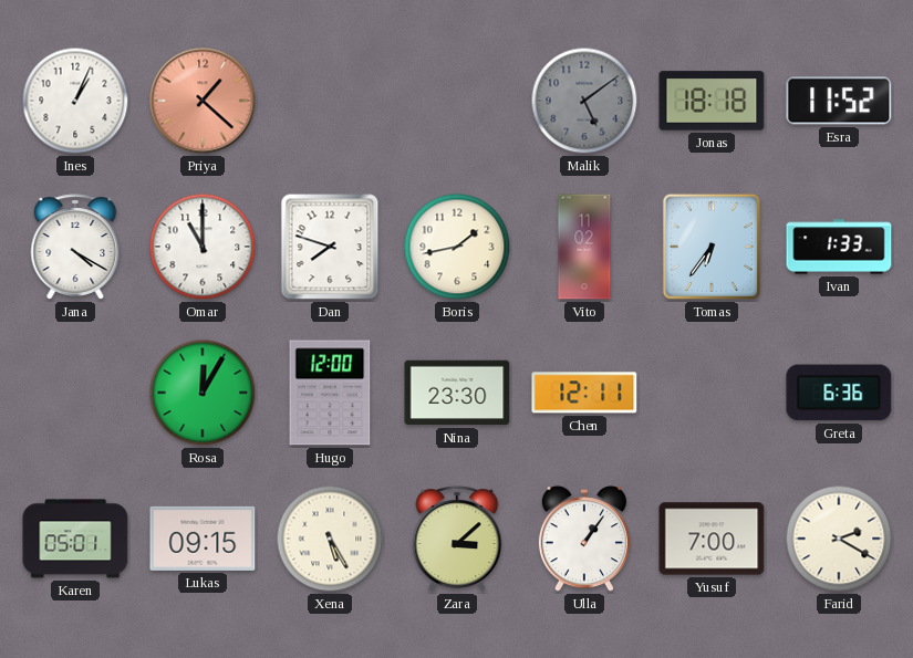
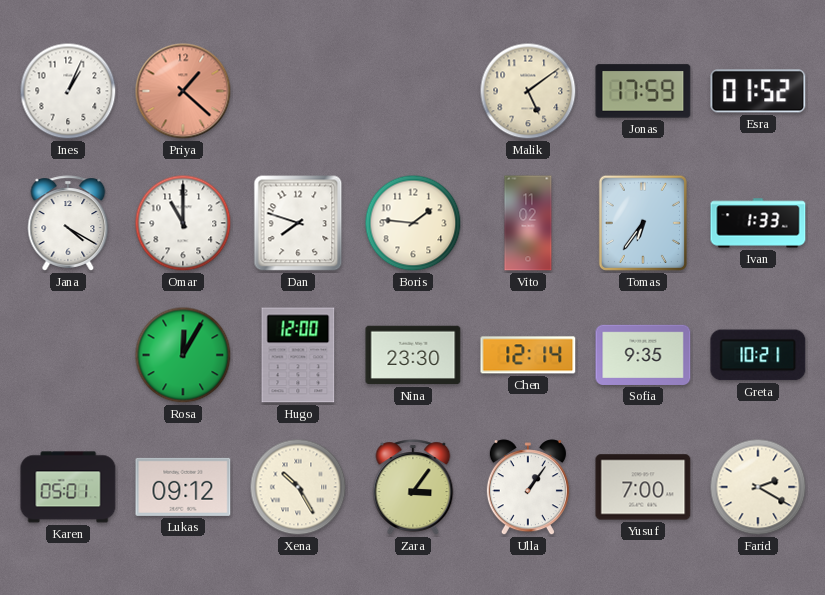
Malik dial: grey -> cream
Jonas: 18:18 -> 17:59
Esra: 11:52 -> 01:52
Boris: 1:43 -> 1:46
Chen: 12:11 -> 12:14
Sofia: none -> 9:35
Greta: 6:36 -> 10:21
Lukas: 09:15 -> 09:12
Xena: 5:25 -> 10:25
Zara: 3:08 -> 3:06
